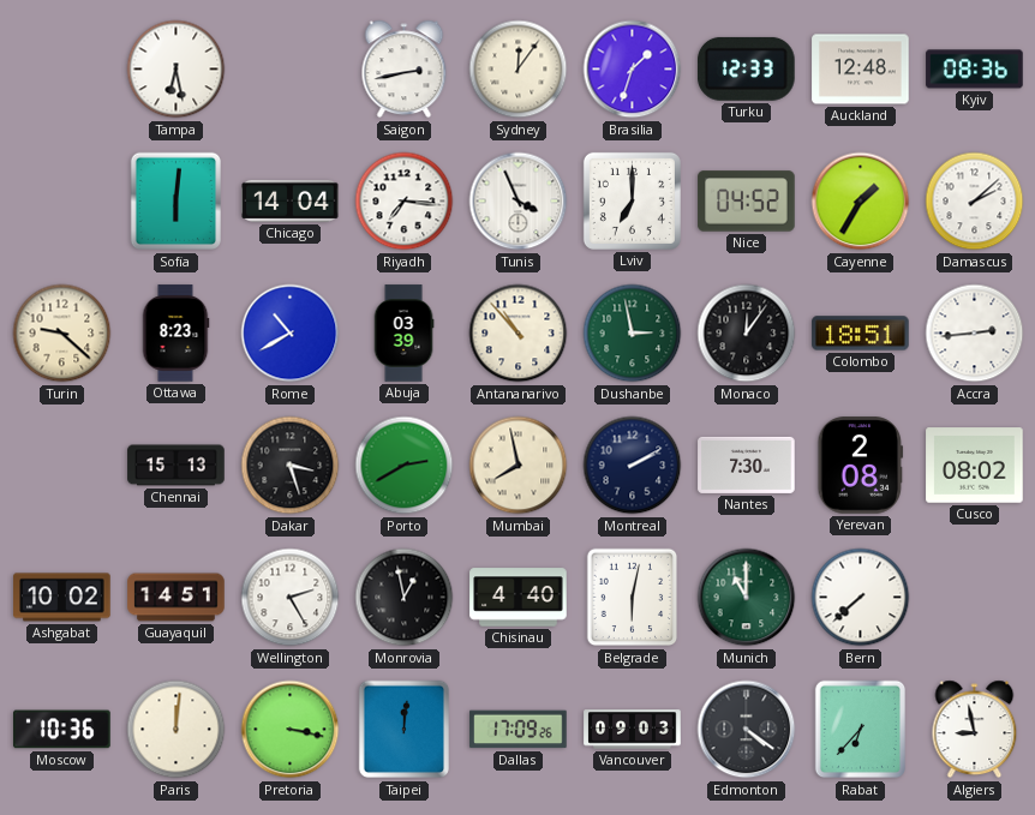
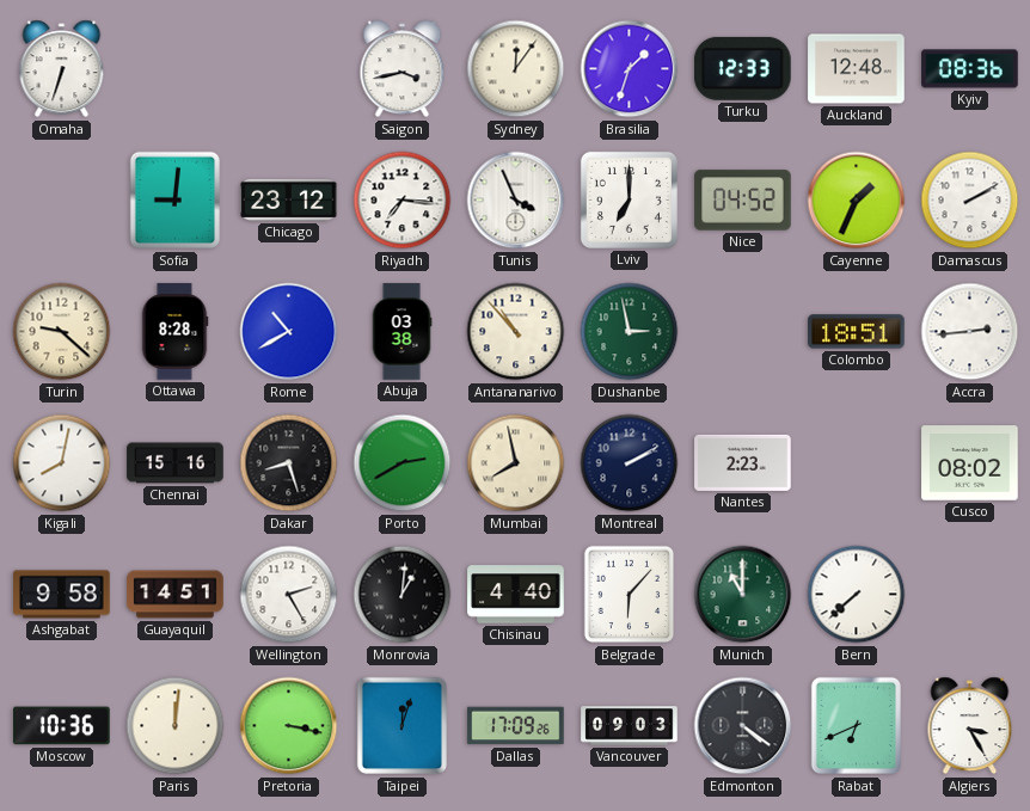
Omaha: none -> 6:33
Tampa: 6:28 -> none
Saigon: 2:43 -> 3:43
Sofia: 6:01 -> 9:01
Chicago: 14:04 -> 23:12
Cayenne: 1:35 -> 1:34
Damascus: 2:08 -> 2:10
Ottawa: 8:23 -> 8:28
Abuja: 03:39 -> 03:38
Monaco: 12:06 -> none
Kigali: none -> 8:02
Chennai: 15:13 -> 15:16
Dakar: 3:27 -> 8:27
Nantes: 7:30 -> 2:23
Yerevan: 2:08 -> none
Ashgabat: 10:02 -> 9:58
Monrovia: 12:58 -> 1:01
Belgrade: 6:02 -> 6:07
Taipei: 12:01 -> 12:03
Rabat: 6:37 -> 6:41
Algiers: 8:58 -> 3:25
